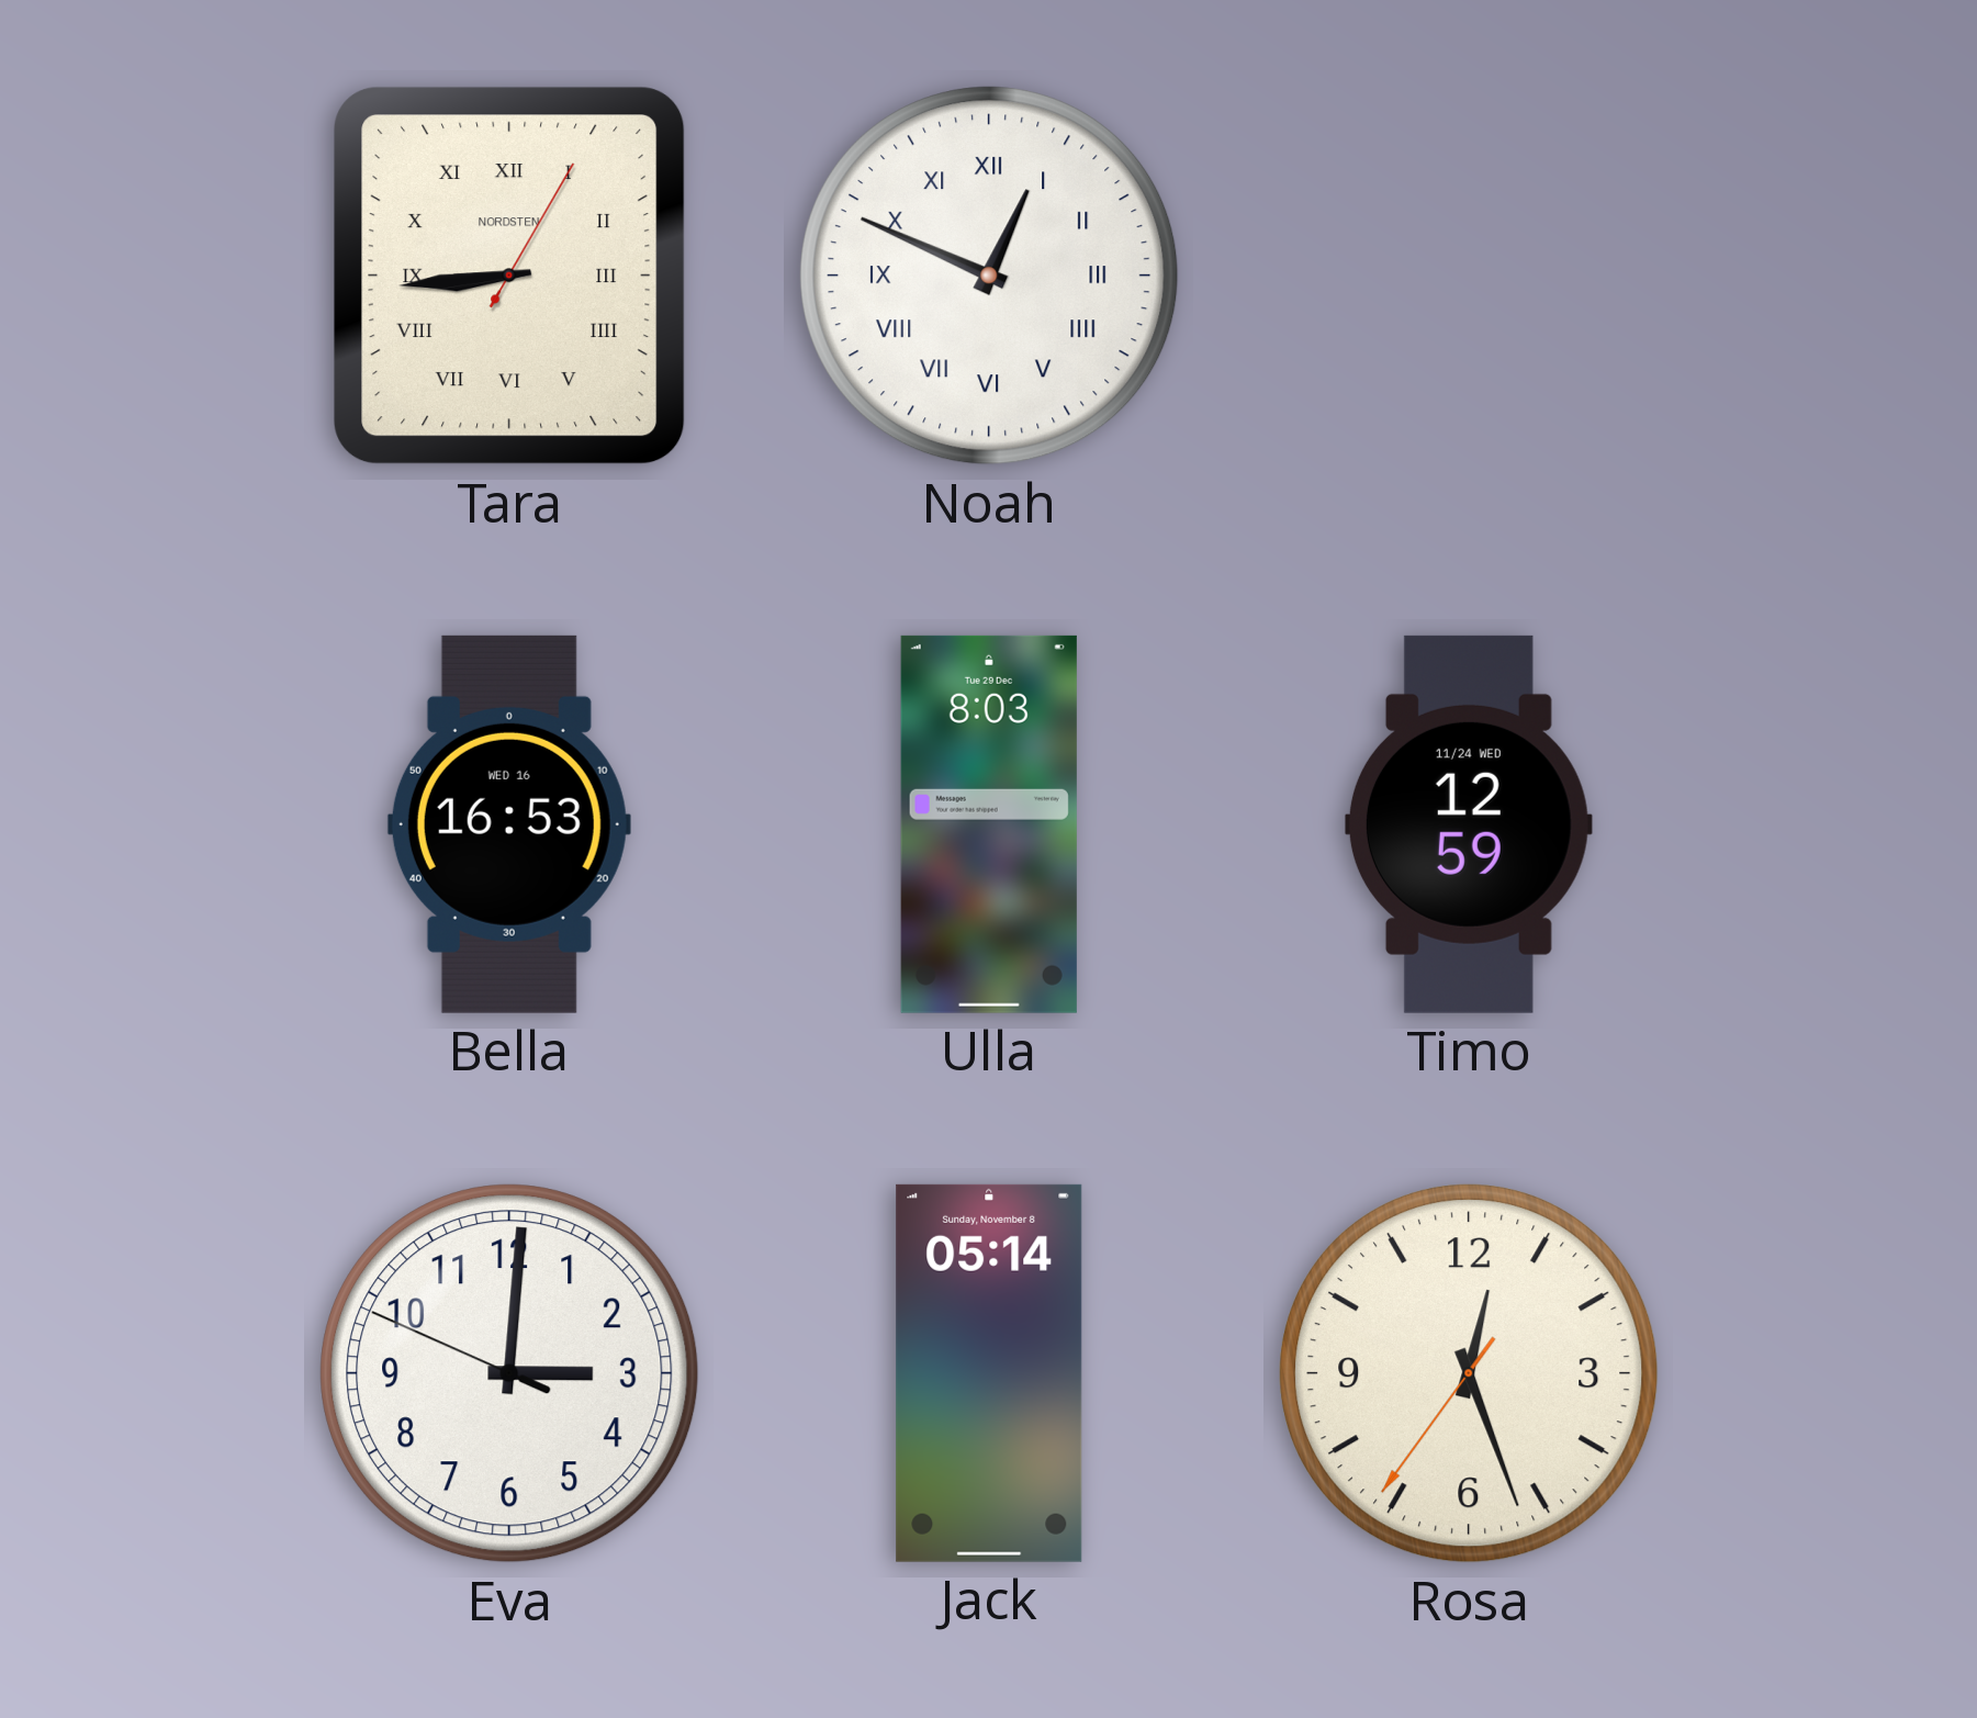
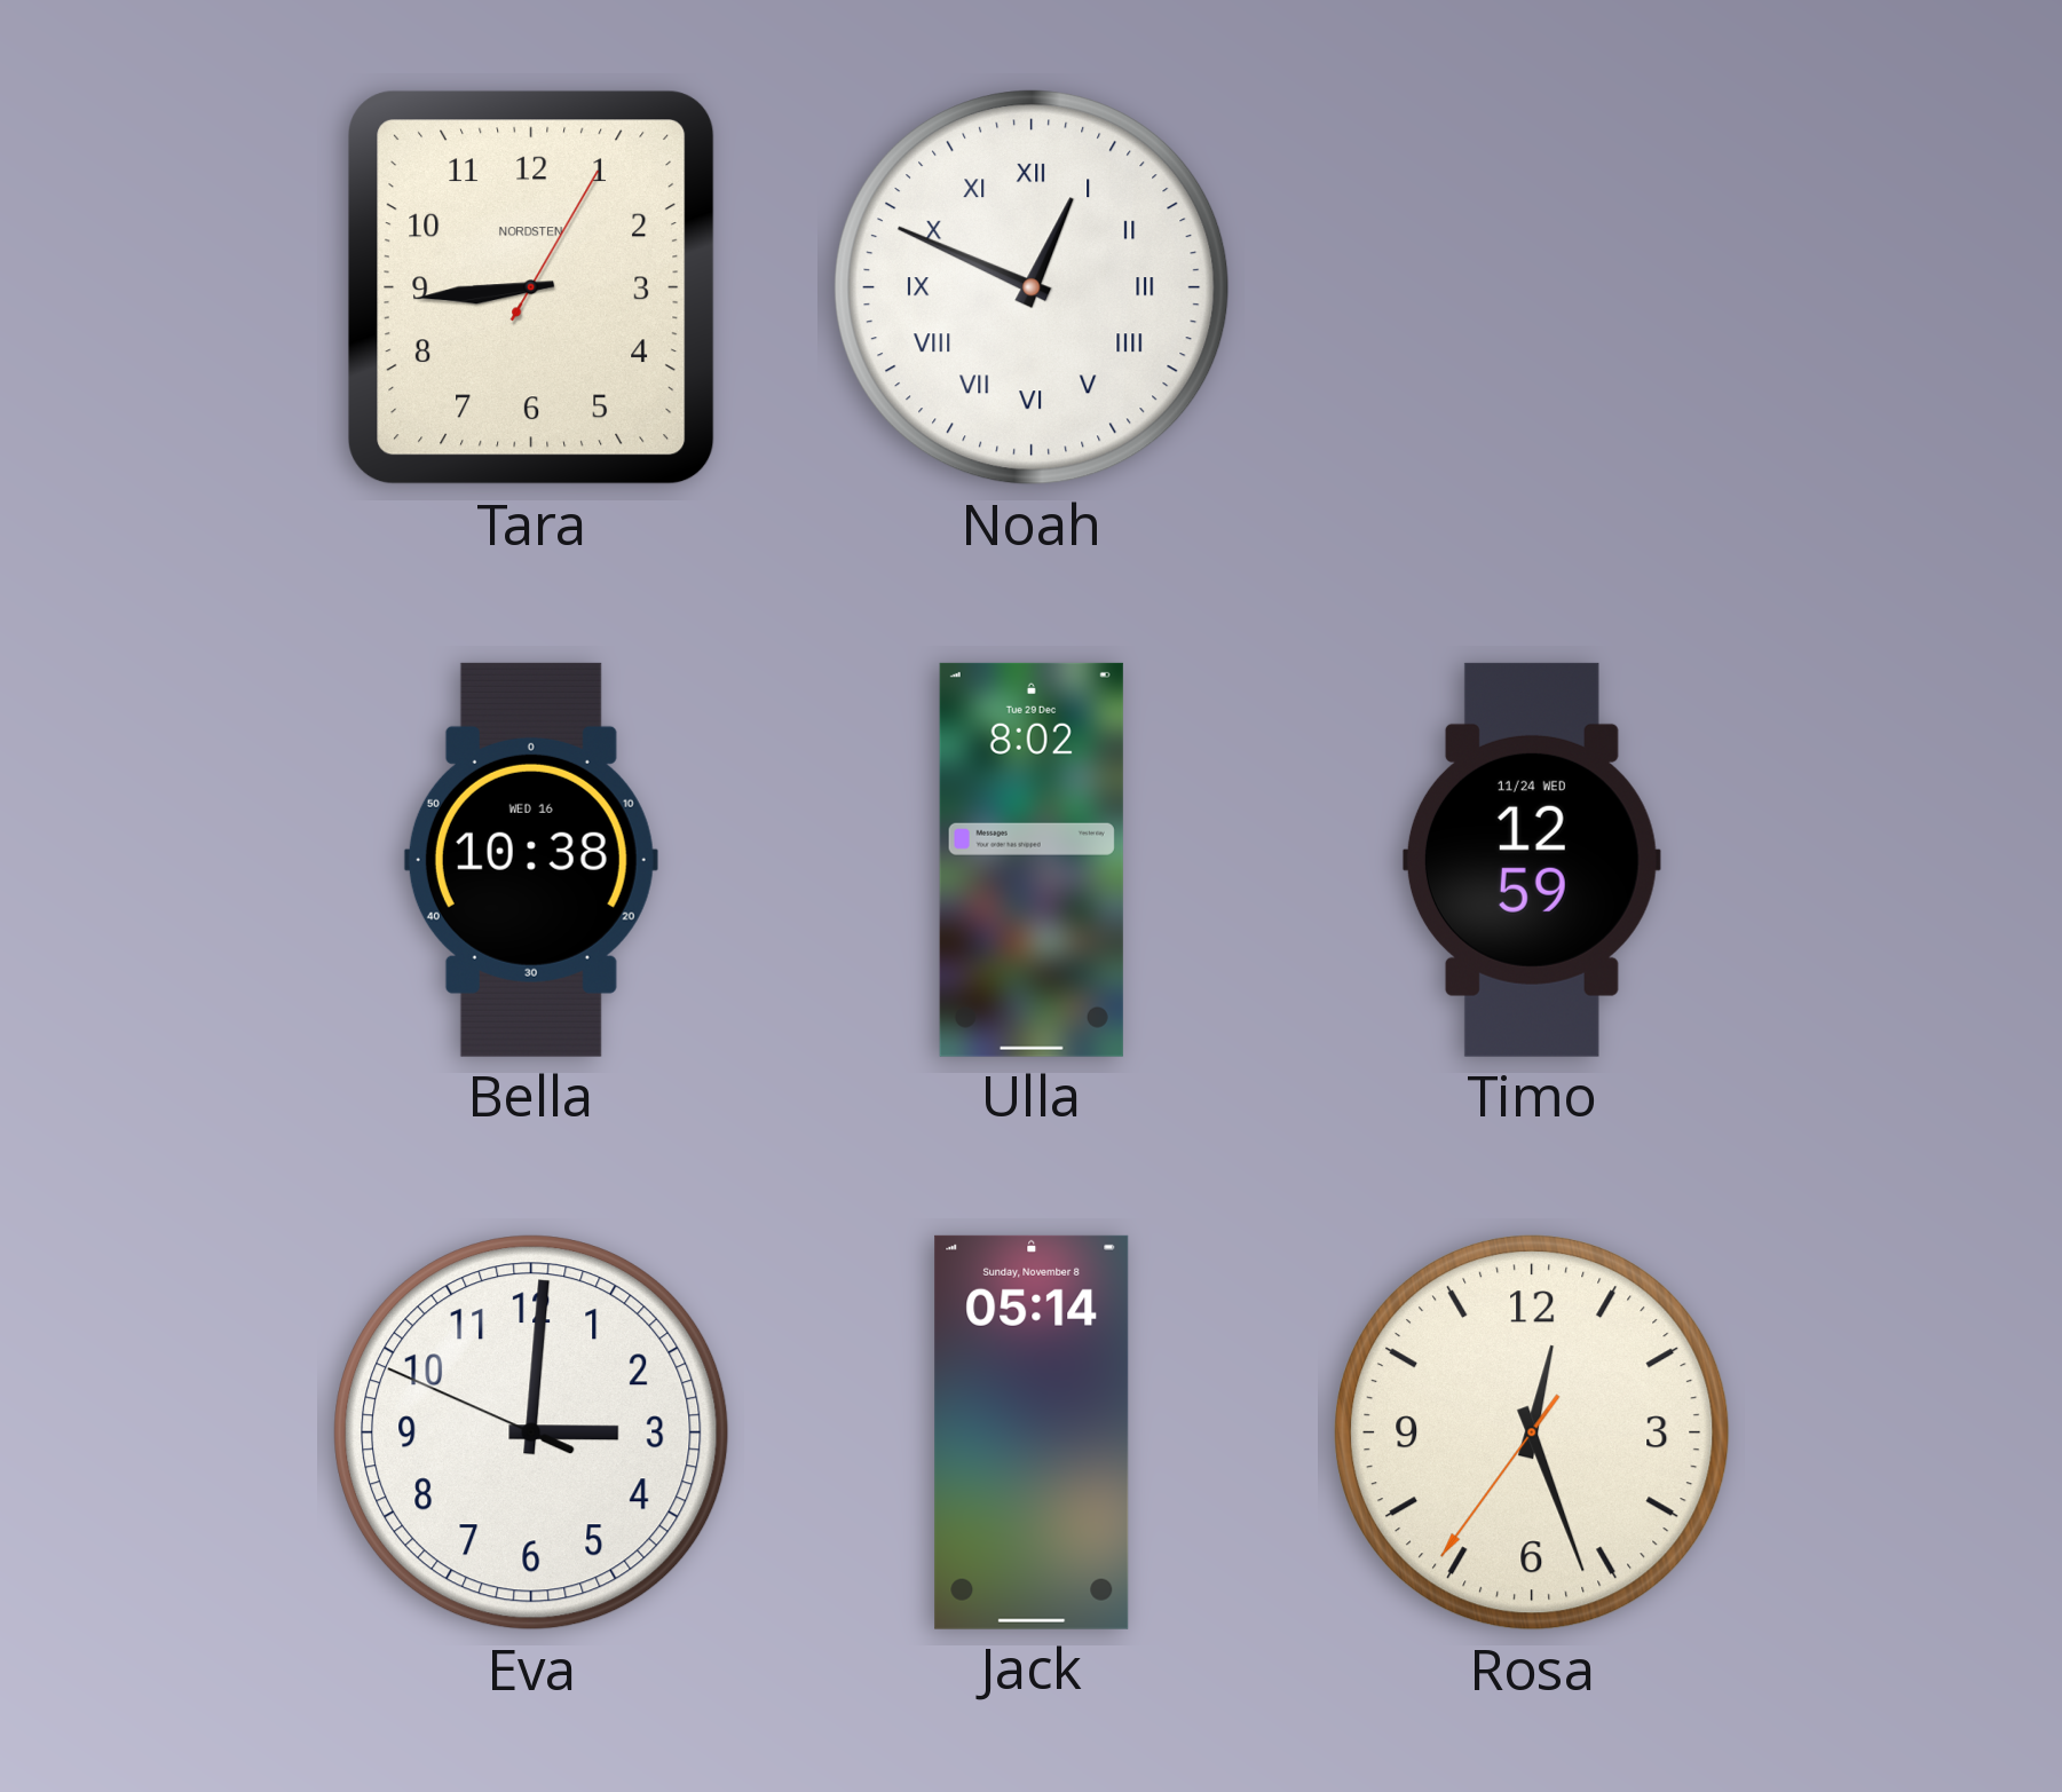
Tara numerals: Roman -> Arabic
Bella: 16:53 -> 10:38
Ulla: 8:03 -> 8:02
